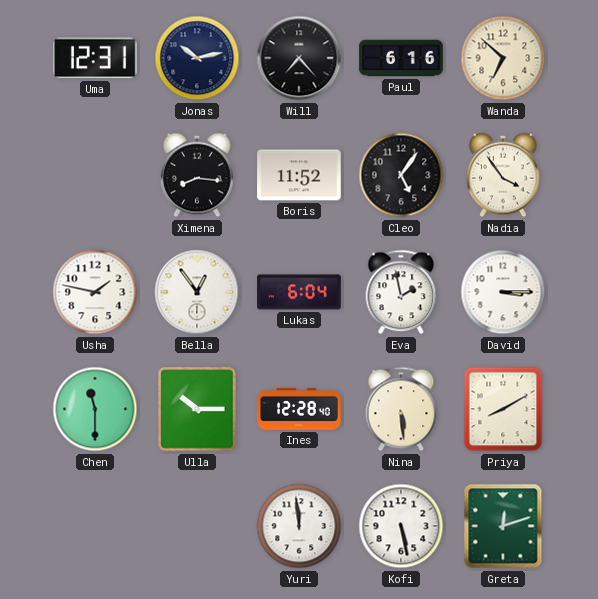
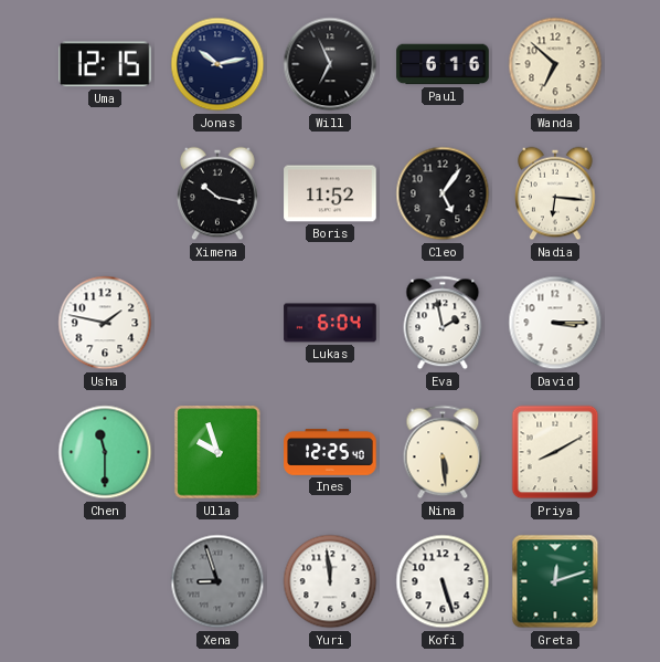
Uma: 12:31 -> 12:15
Will: 7:23 -> 6:56
Ximena: 8:16 -> 10:17
Nadia: 3:54 -> 6:16
Bella: 12:54 -> none
Ulla: 10:15 -> 9:57
Ines: 12:28 -> 12:25
Xena: none -> 8:57
Kofi: 5:28 -> 5:27
